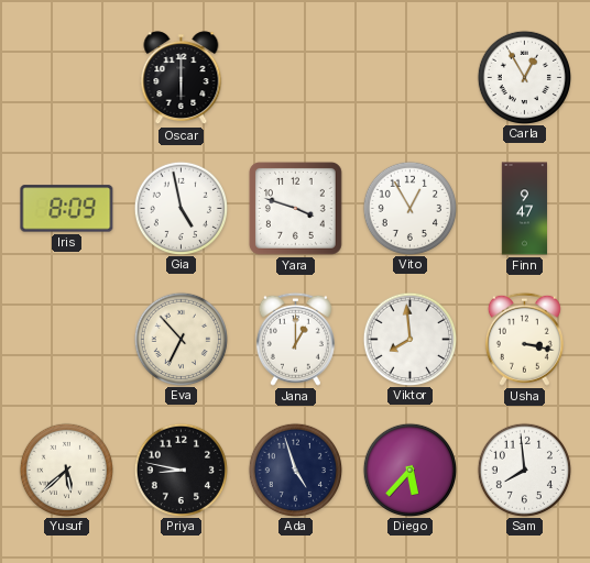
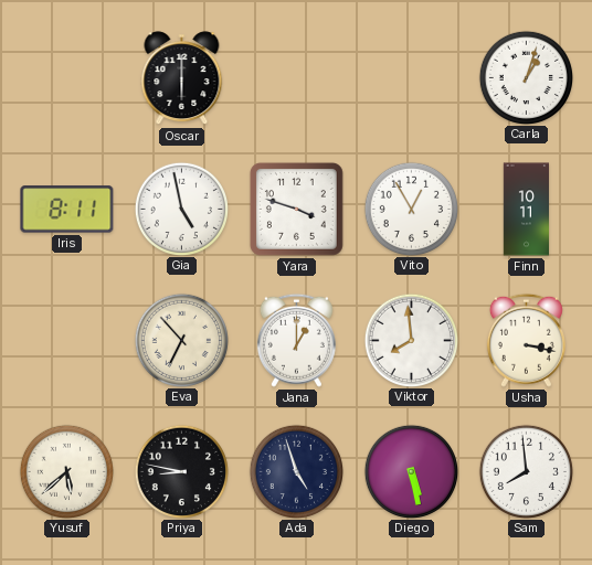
Carla: 12:55 -> 1:03
Iris: 8:09 -> 8:11
Finn: 9:47 -> 10:11
Diego: 5:37 -> 5:28
